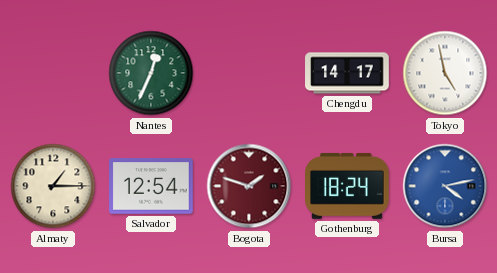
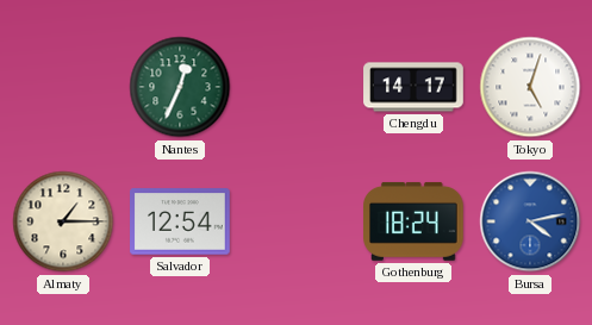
Tokyo: 4:58 -> 5:03
Bogota: 1:48 -> none
